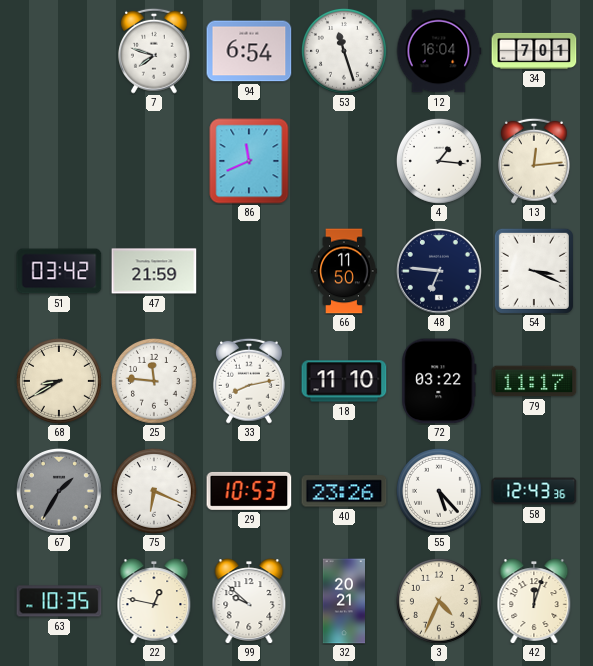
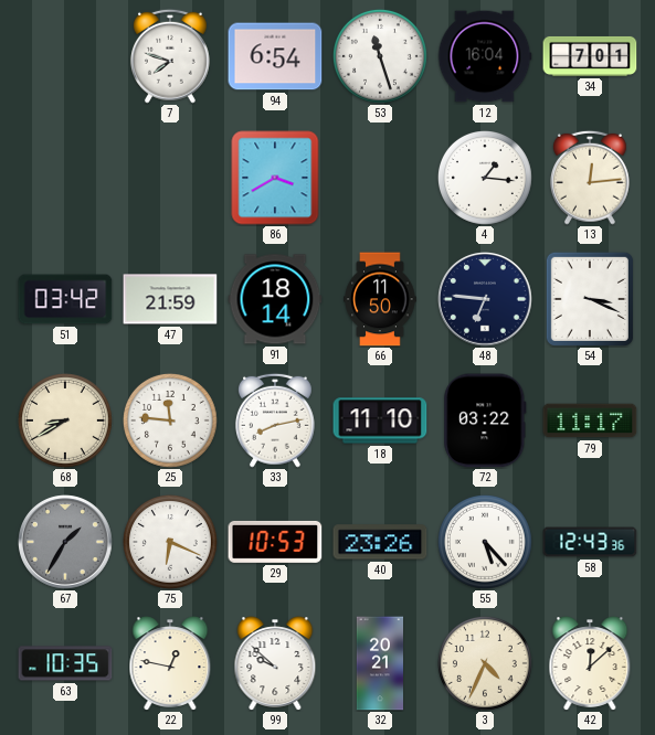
86: 11:41 -> 3:40
91: none -> 18:14
42: 12:03 -> 12:08
